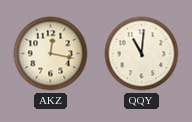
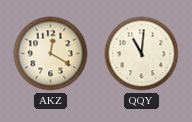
AKZ: 12:17 -> 12:20
